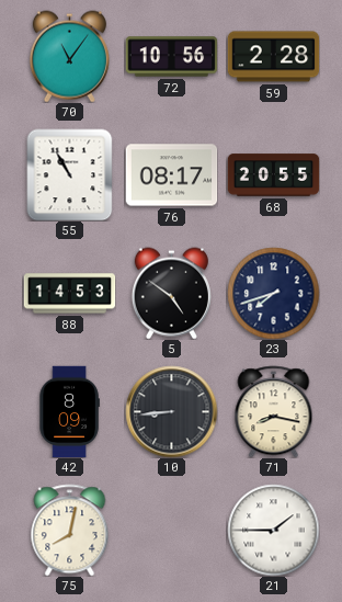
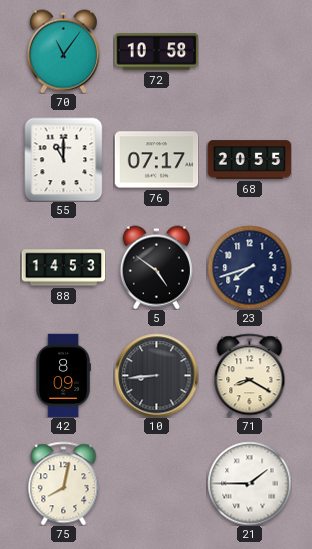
72: 10:56 -> 10:58
59: 2:28 -> none
55: 10:55 -> 11:00
76: 08:17 -> 07:17
71: 8:17 -> 8:20
